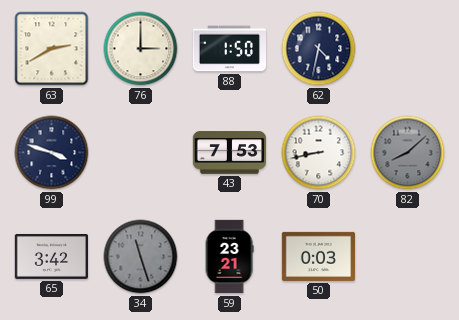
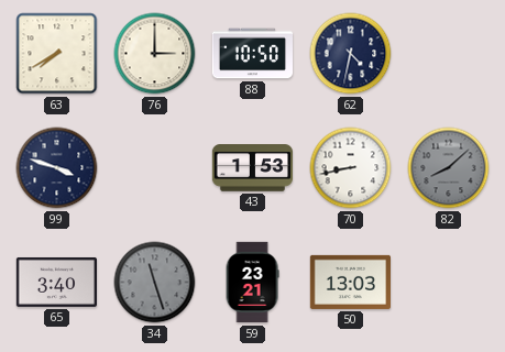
63: 2:40 -> 7:40
88: 1:50 -> 10:50
43: 7:53 -> 1:53
65: 3:42 -> 3:40
50: 0:03 -> 13:03
